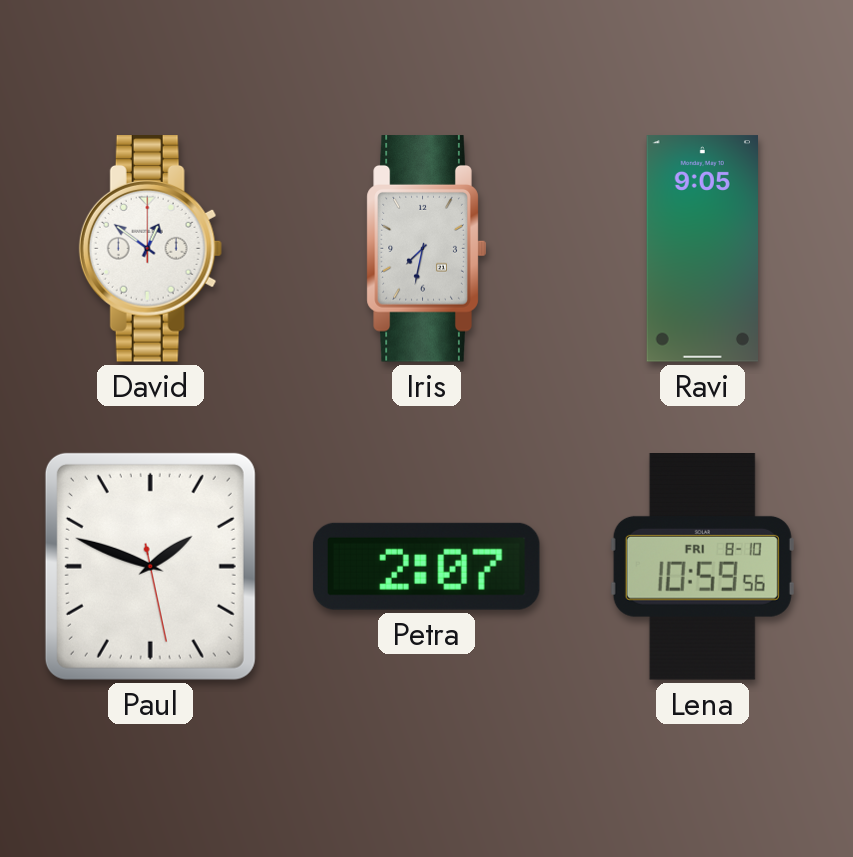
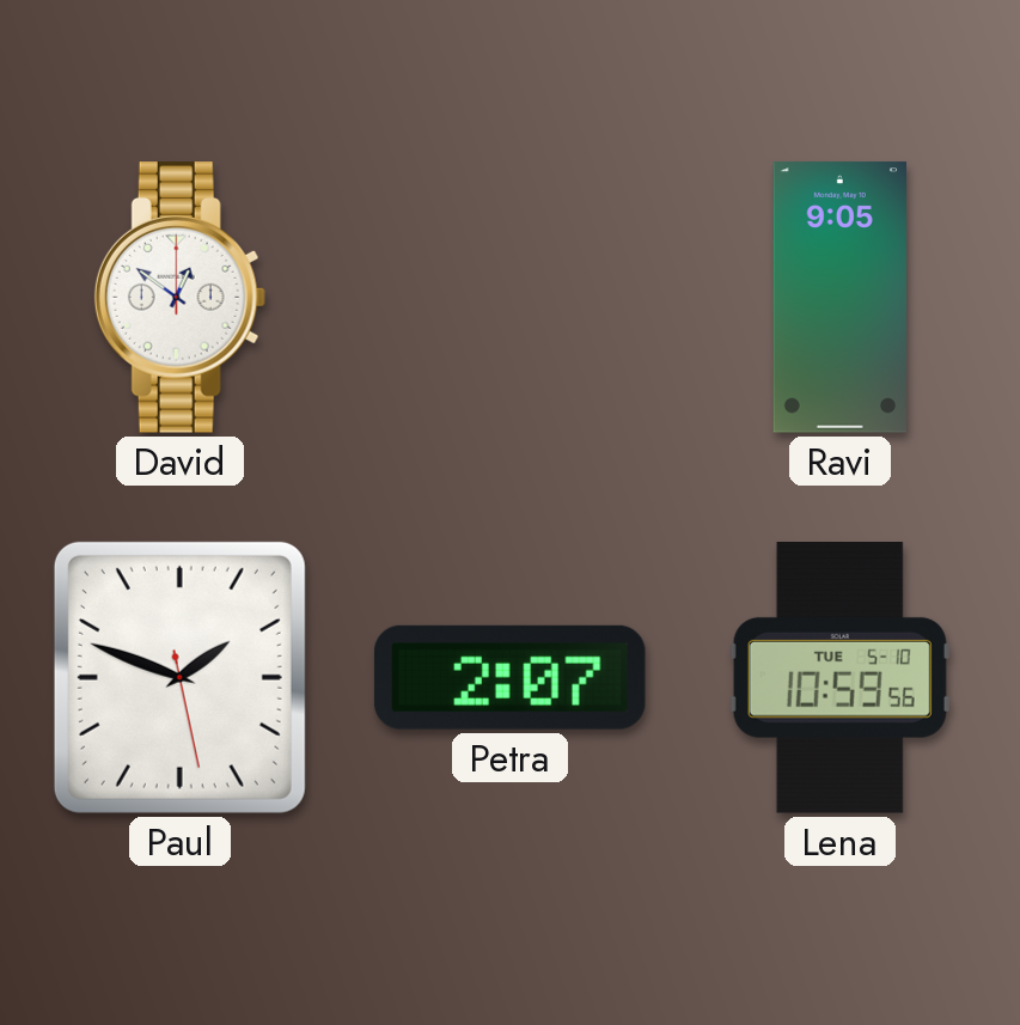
Iris: 7:32 -> none
Lena date: FRI 8-10 -> TUE 5-10
